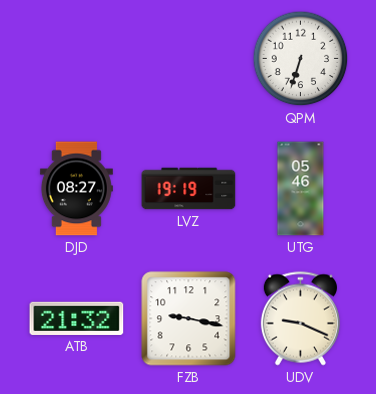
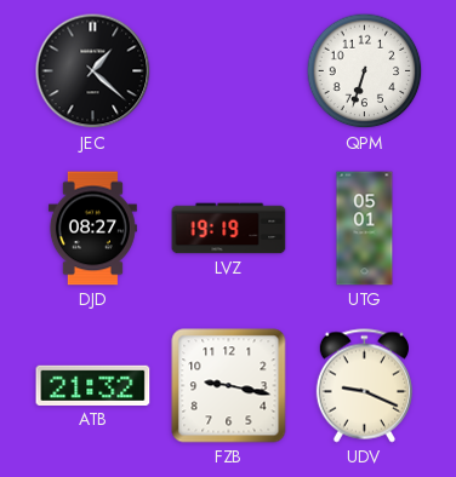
JEC: none -> 1:22
UTG: 05:46 -> 05:01
